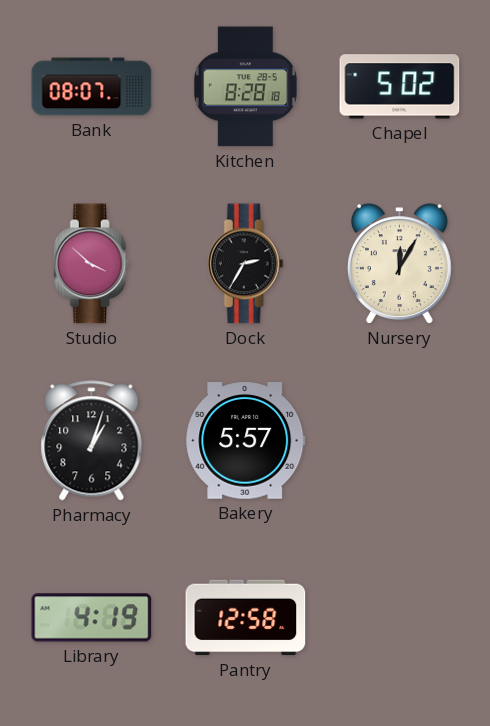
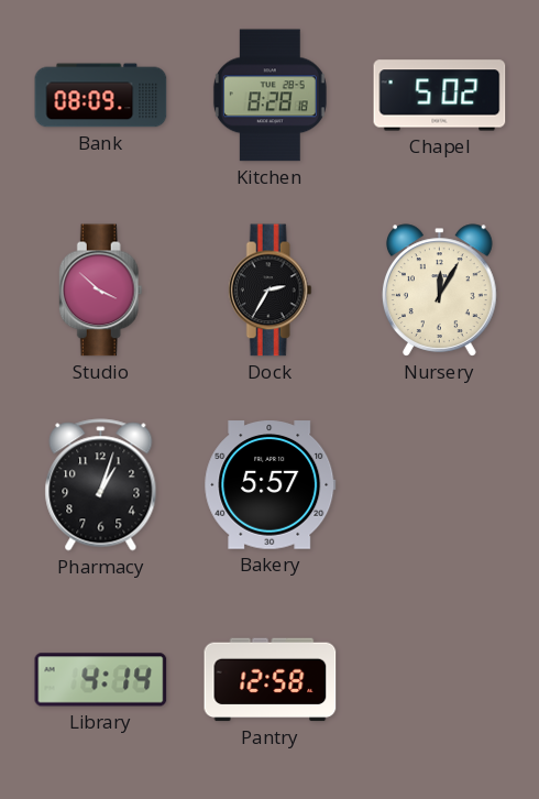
Bank: 08:07 -> 08:09
Library: 4:19 -> 4:14
